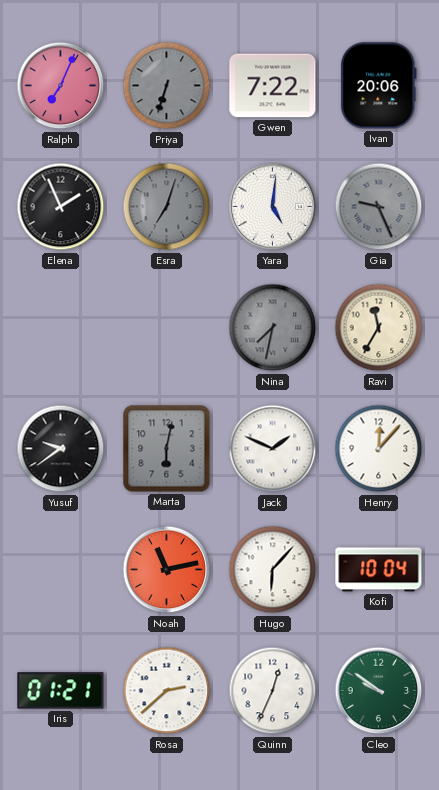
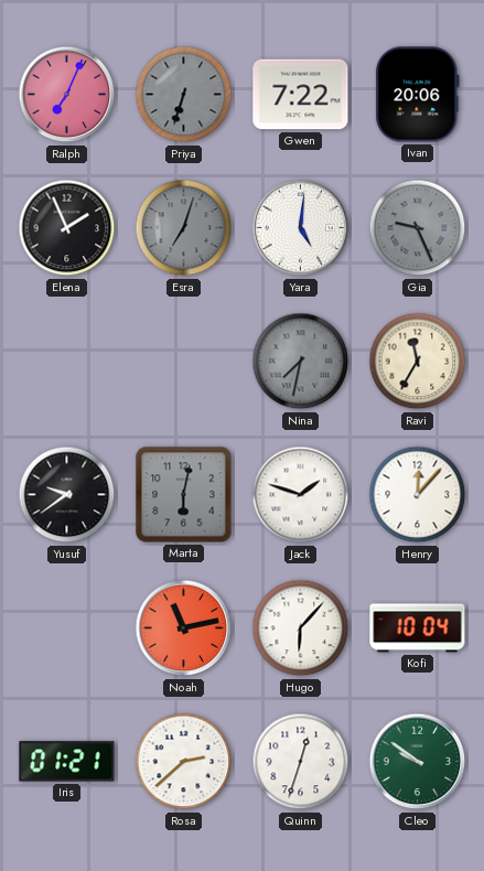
Jack: 1:49 -> 1:48
Quinn: 12:34 -> 12:33
